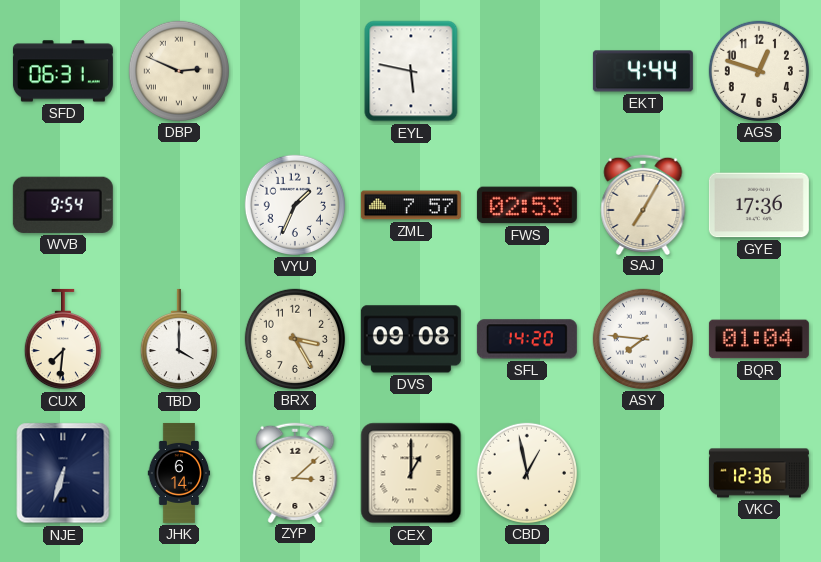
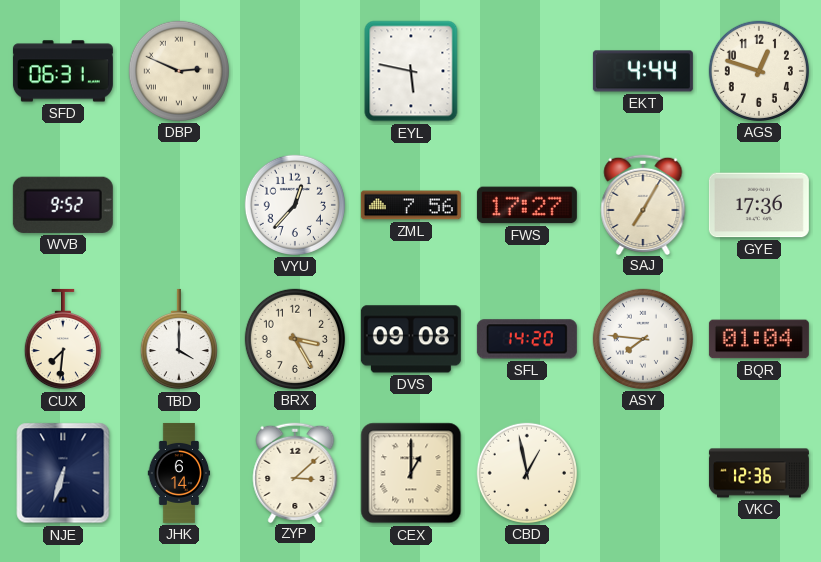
WVB: 9:54 -> 9:52
VYU: 1:34 -> 12:37
ZML: 7:57 -> 7:56
FWS: 02:53 -> 17:27
